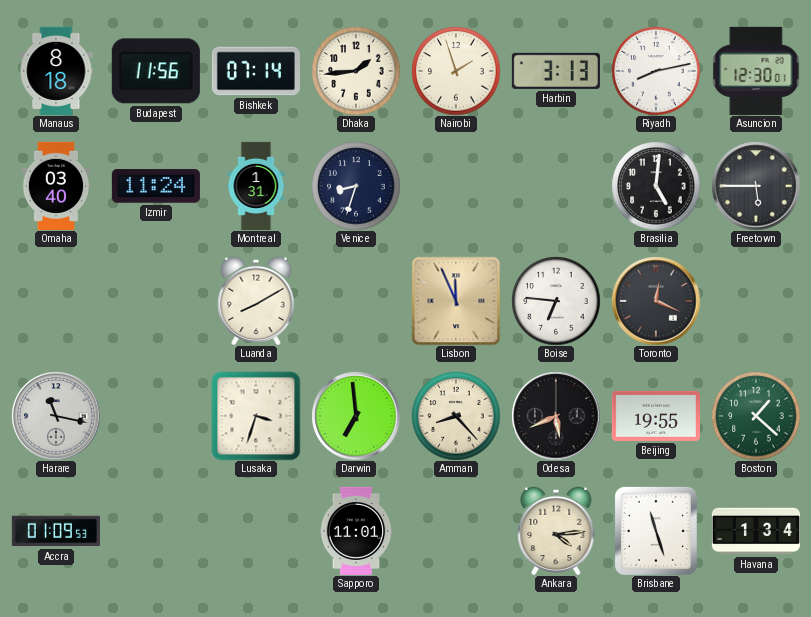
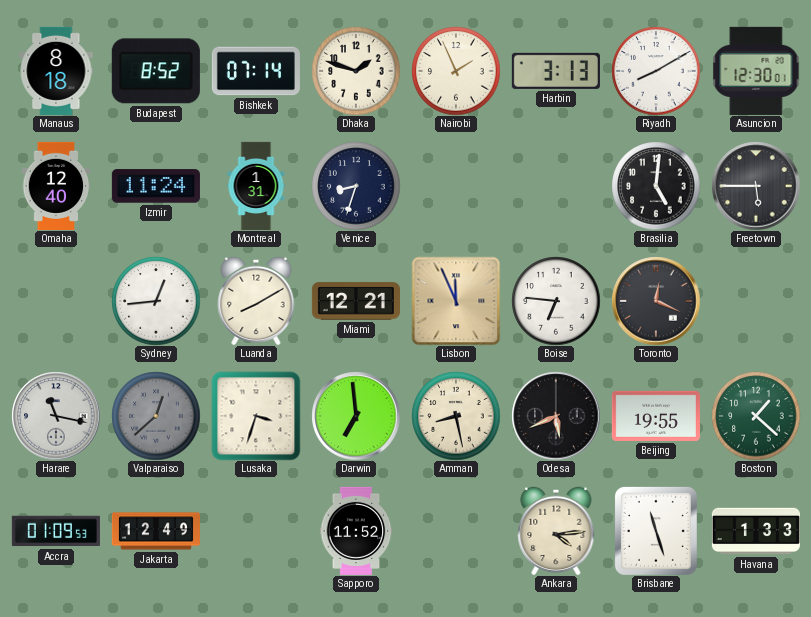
Budapest: 11:56 -> 8:52
Dhaka: 1:44 -> 1:48
Nairobi: 1:57 -> 1:56
Riyadh: 8:13 -> 8:10
Omaha: 03:40 -> 12:40
Sydney: none -> 12:44
Miami: none -> 12:21
Valparaiso: none -> 12:38
Amman: 8:23 -> 8:28
Jakarta: none -> 12:49
Sapporo: 11:01 -> 11:52
Havana: 1:34 -> 1:33
